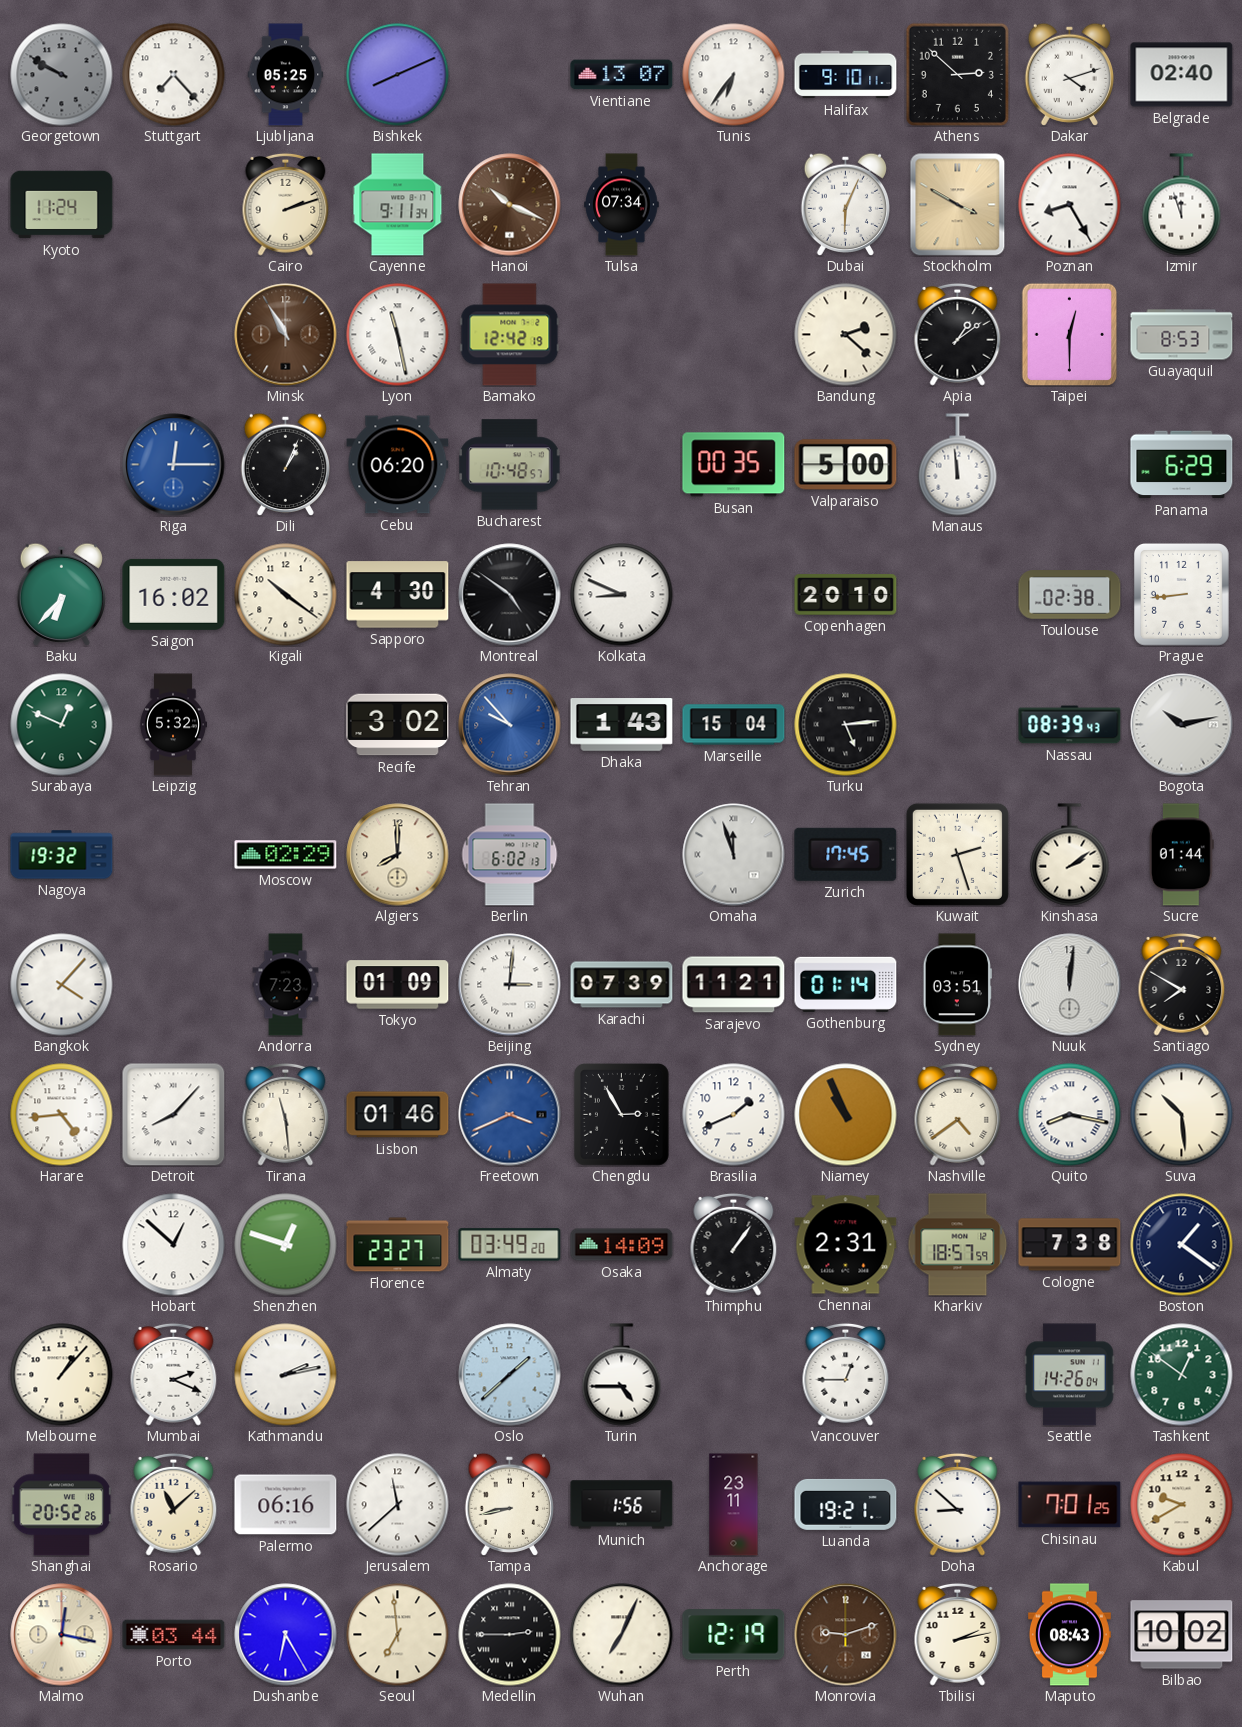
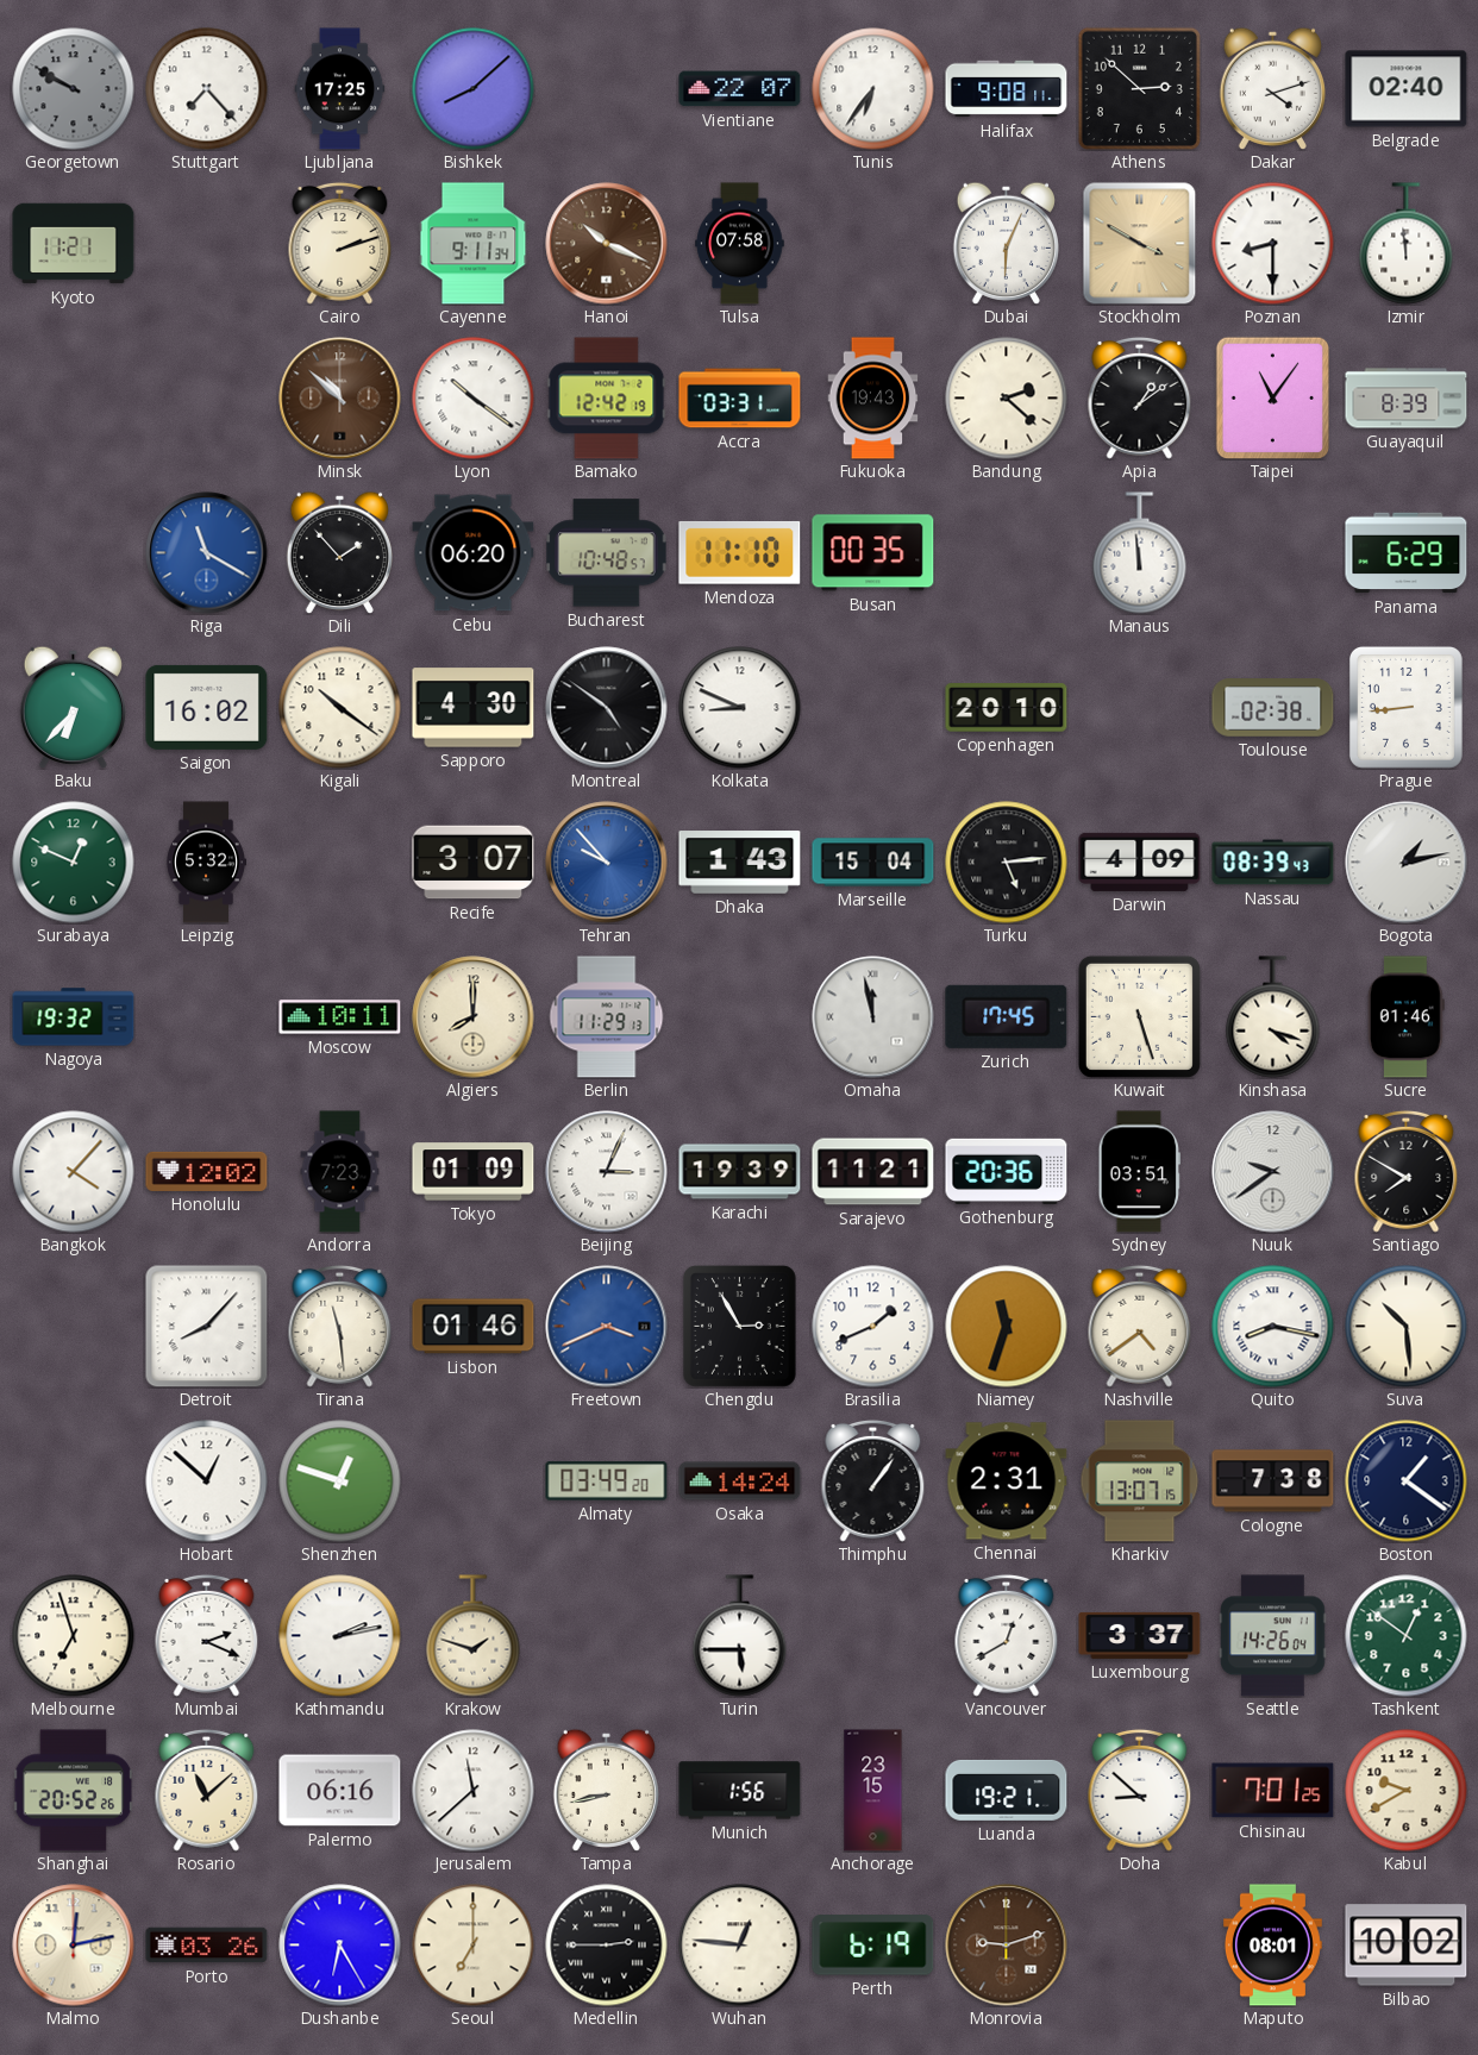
Ljubljana: 05:25 -> 17:25
Bishkek: 8:11 -> 8:08
Vientiane: 13:07 -> 22:07
Halifax: 9:10 -> 9:08
Kyoto: 11:24 -> 11:21
Tulsa: 07:34 -> 07:58
Poznan: 8:25 -> 8:30
Izmir: 11:57 -> 11:59
Minsk: 10:55 -> 10:52
Lyon: 11:28 -> 10:21
Accra: none -> 03:31
Fukuoka: none -> 19:43
Taipei: 12:30 -> 11:06
Guayaquil: 8:53 -> 8:39
Riga: 12:15 -> 11:20
Dili: 1:04 -> 1:53
Mendoza: none -> 11:10
Valparaiso: 5:00 -> none
Recife: 3:02 -> 3:07
Darwin: none -> 4:09
Bogota: 10:13 -> 1:13
Moscow: 02:29 -> 10:11
Berlin: 6:02 -> 11:29
Omaha: 11:57 -> 11:58
Kuwait: 2:27 -> 5:27
Kinshasa: 2:09 -> 4:18
Sucre: 01:44 -> 01:46
Honolulu: none -> 12:02
Beijing: 3:01 -> 3:04
Karachi: 07:39 -> 19:39
Gothenburg: 01:14 -> 20:36
Nuuk: 12:01 -> 9:39
Harare: 4:44 -> none
Niamey: 10:56 -> 11:33
Florence: 23:27 -> none
Osaka: 14:09 -> 14:24
Kharkiv: 18:57 -> 13:07
Melbourne: 1:07 -> 6:57
Krakow: none -> 1:48
Oslo: 1:38 -> none
Turin: 4:45 -> 5:45
Vancouver: 12:45 -> 12:40
Luxembourg: none -> 3:37
Anchorage: 23:11 -> 23:15
Malmo: 12:17 -> 12:13
Porto: 03:44 -> 03:26
Seoul: 6:59 -> 7:00
Wuhan: 7:04 -> 12:46
Perth: 12:19 -> 6:19
Tbilisi: 2:13 -> none
Maputo: 08:43 -> 08:01
